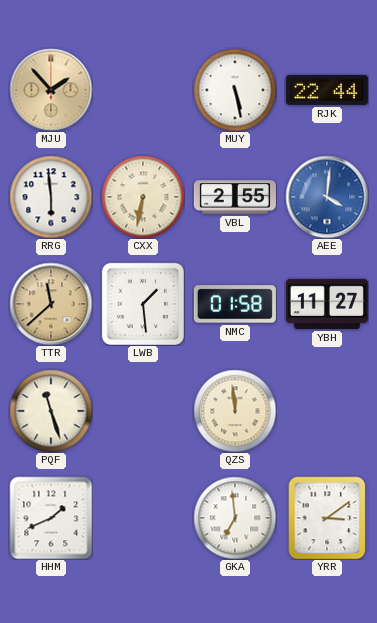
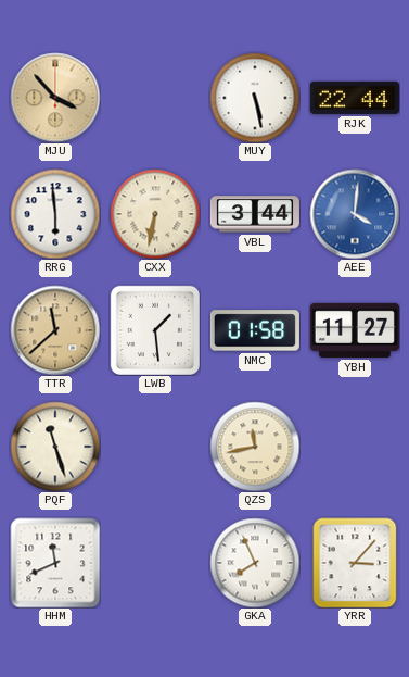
MJU: 1:53 -> 3:53
VBL: 2:55 -> 3:44
QZS: 11:59 -> 11:43
HHM: 1:41 -> 11:41
GKA: 6:59 -> 7:56
YRR: 3:09 -> 3:07
